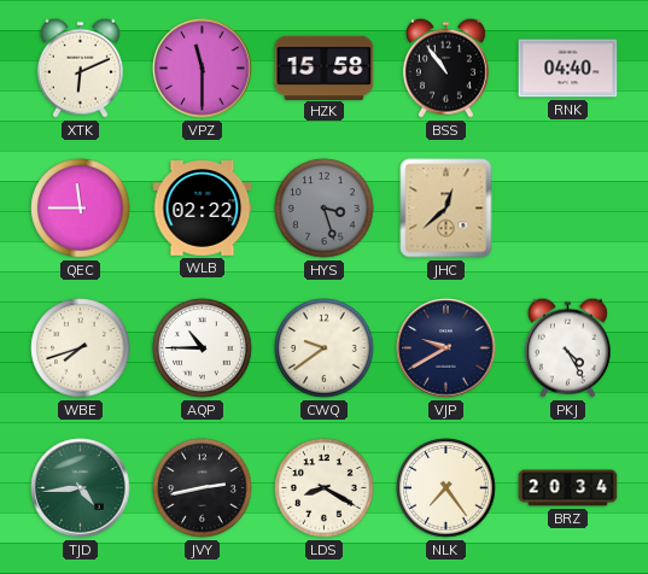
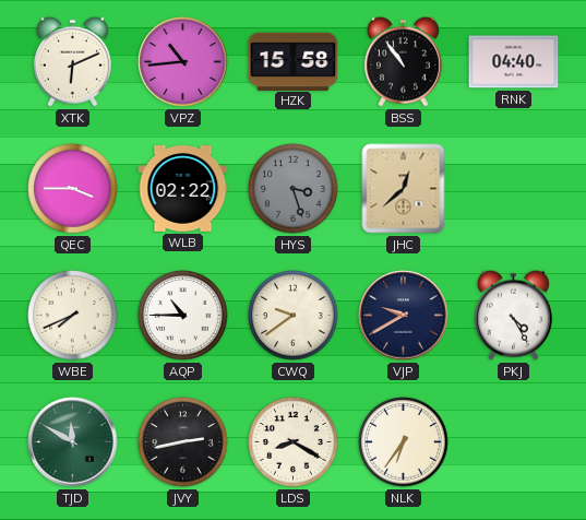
VPZ: 11:30 -> 10:44
QEC: 11:45 -> 3:45
WBE: 7:42 -> 7:41
TJD: 4:44 -> 11:50
NLK: 7:24 -> 6:36
BRZ: 20:34 -> none
